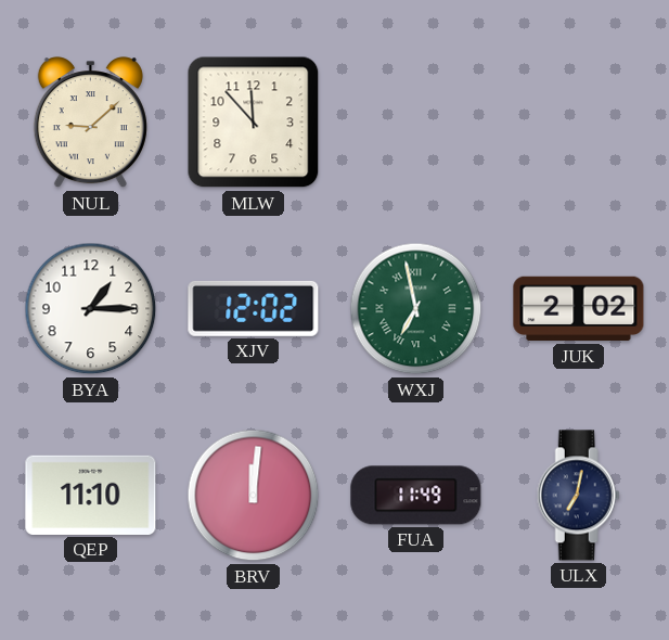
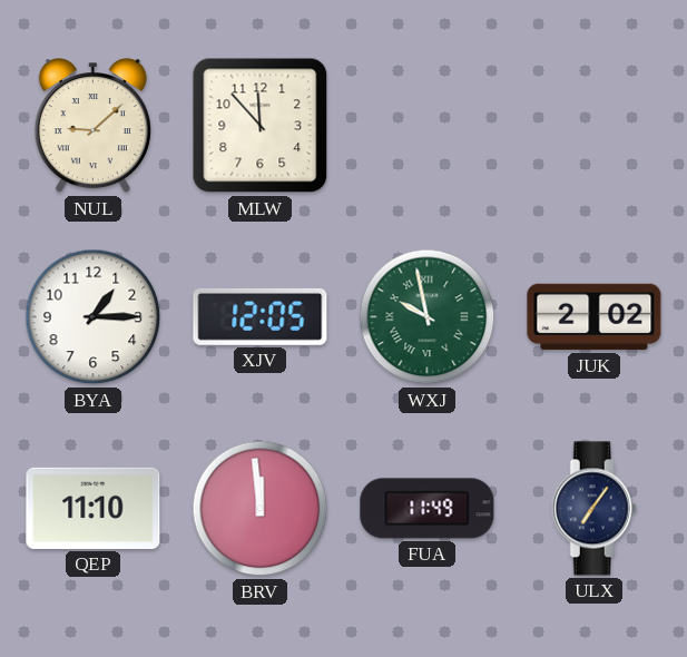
XJV: 12:02 -> 12:05
WXJ: 6:58 -> 9:58
BRV: 12:01 -> 11:59
ULX: 7:02 -> 7:06
